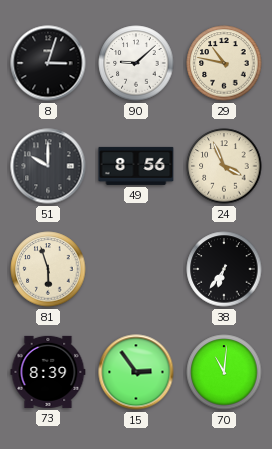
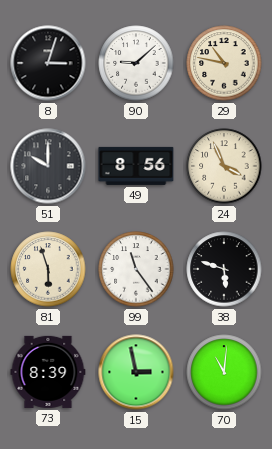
99: none -> 11:24
38: 6:36 -> 5:48
15: 2:54 -> 2:58
